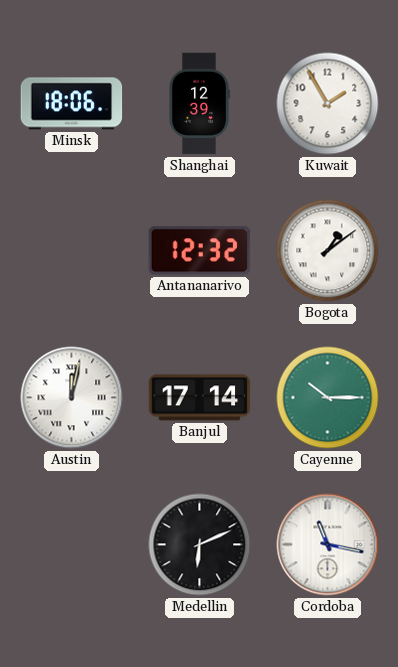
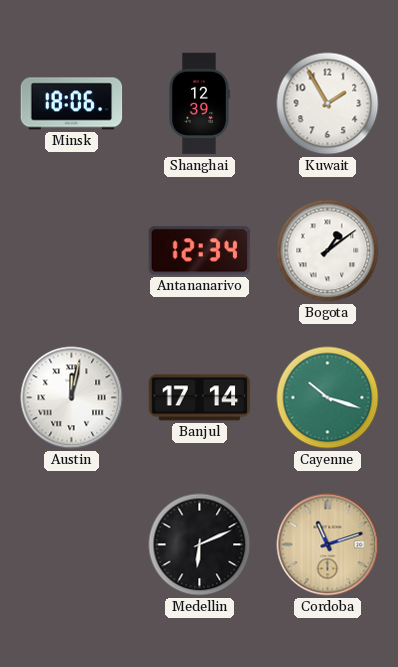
Antananarivo: 12:32 -> 12:34
Cayenne: 10:15 -> 10:18
Cordoba: 11:17 -> 11:12
Cordoba dial: white -> champagne
